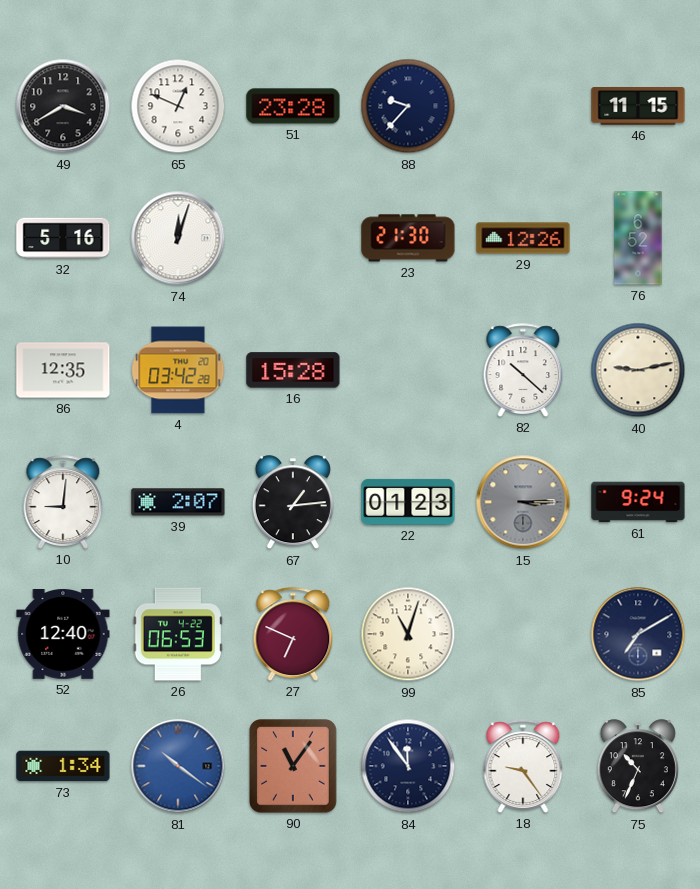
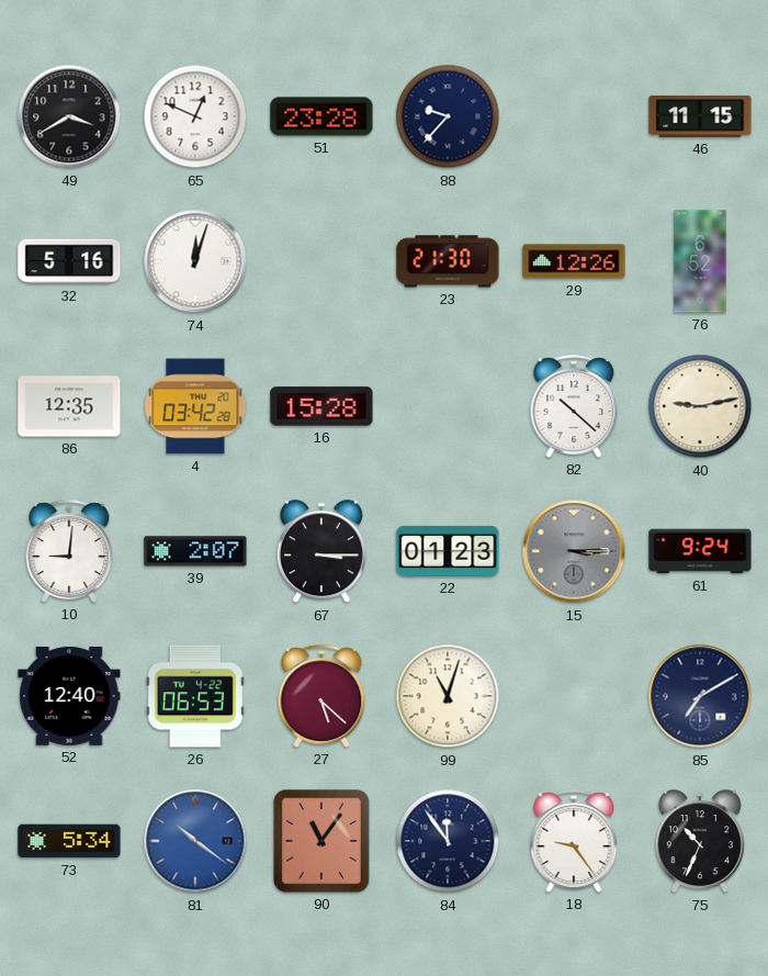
67: 1:14 -> 3:15
27: 6:49 -> 5:22
73: 1:34 -> 5:34
